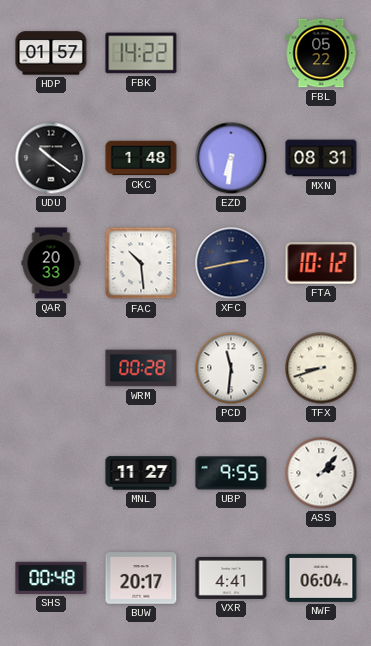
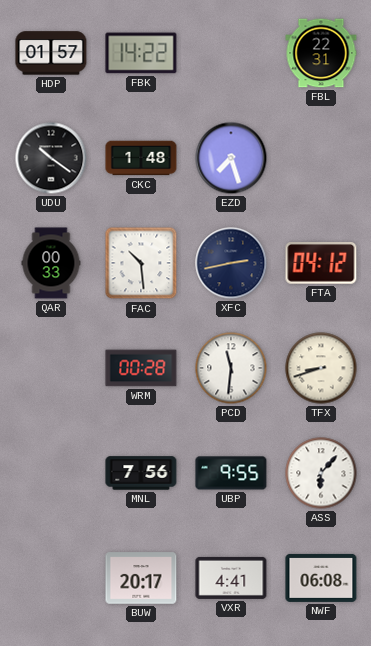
FBL: 05:22 -> 22:31
EZD: 6:31 -> 7:27
MXN: 08:31 -> none
QAR: 20:33 -> 00:33
FTA: 10:12 -> 04:12
MNL: 11:27 -> 7:56
ASS: 2:07 -> 6:07
SHS: 00:48 -> none
NWF: 06:04 -> 06:08
